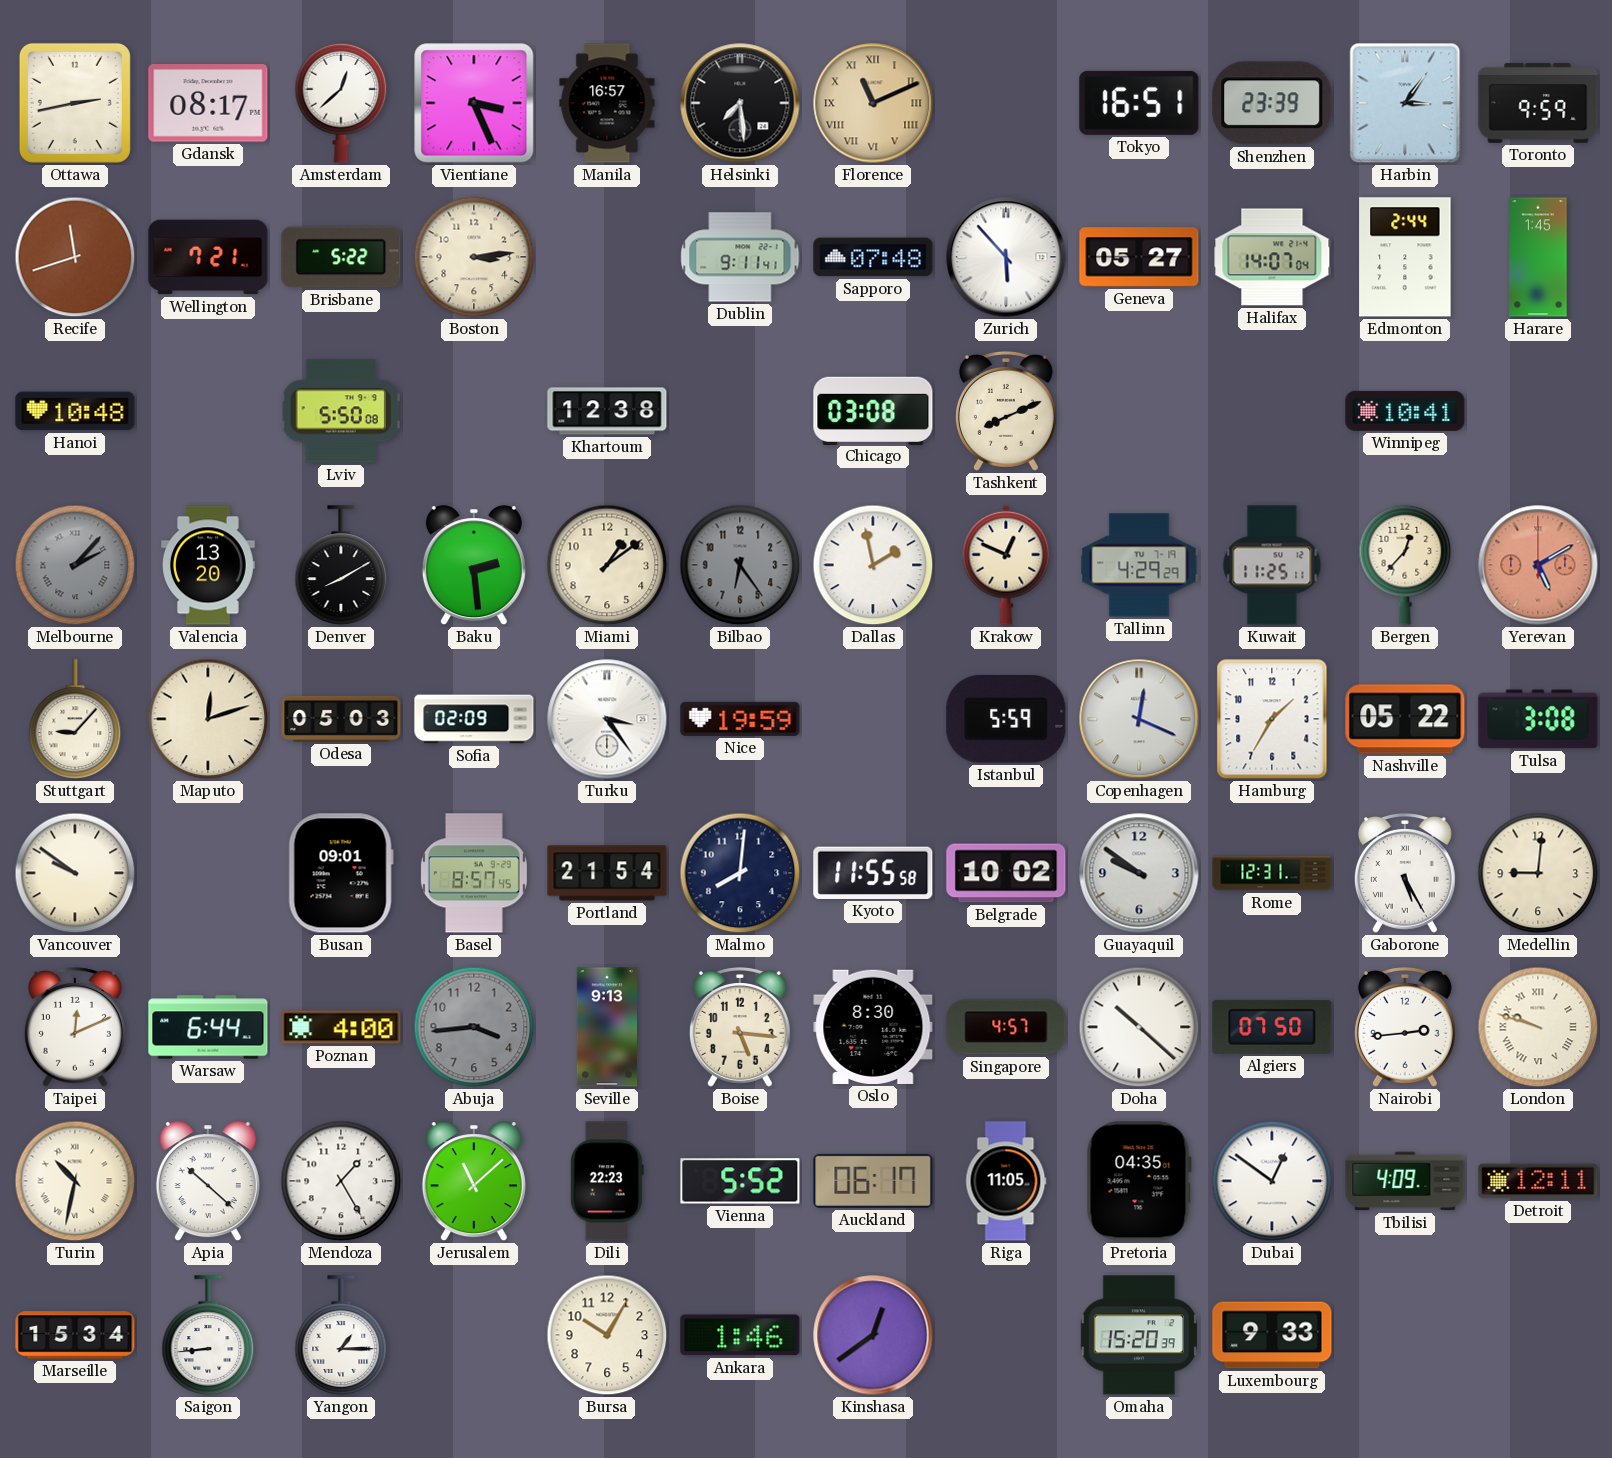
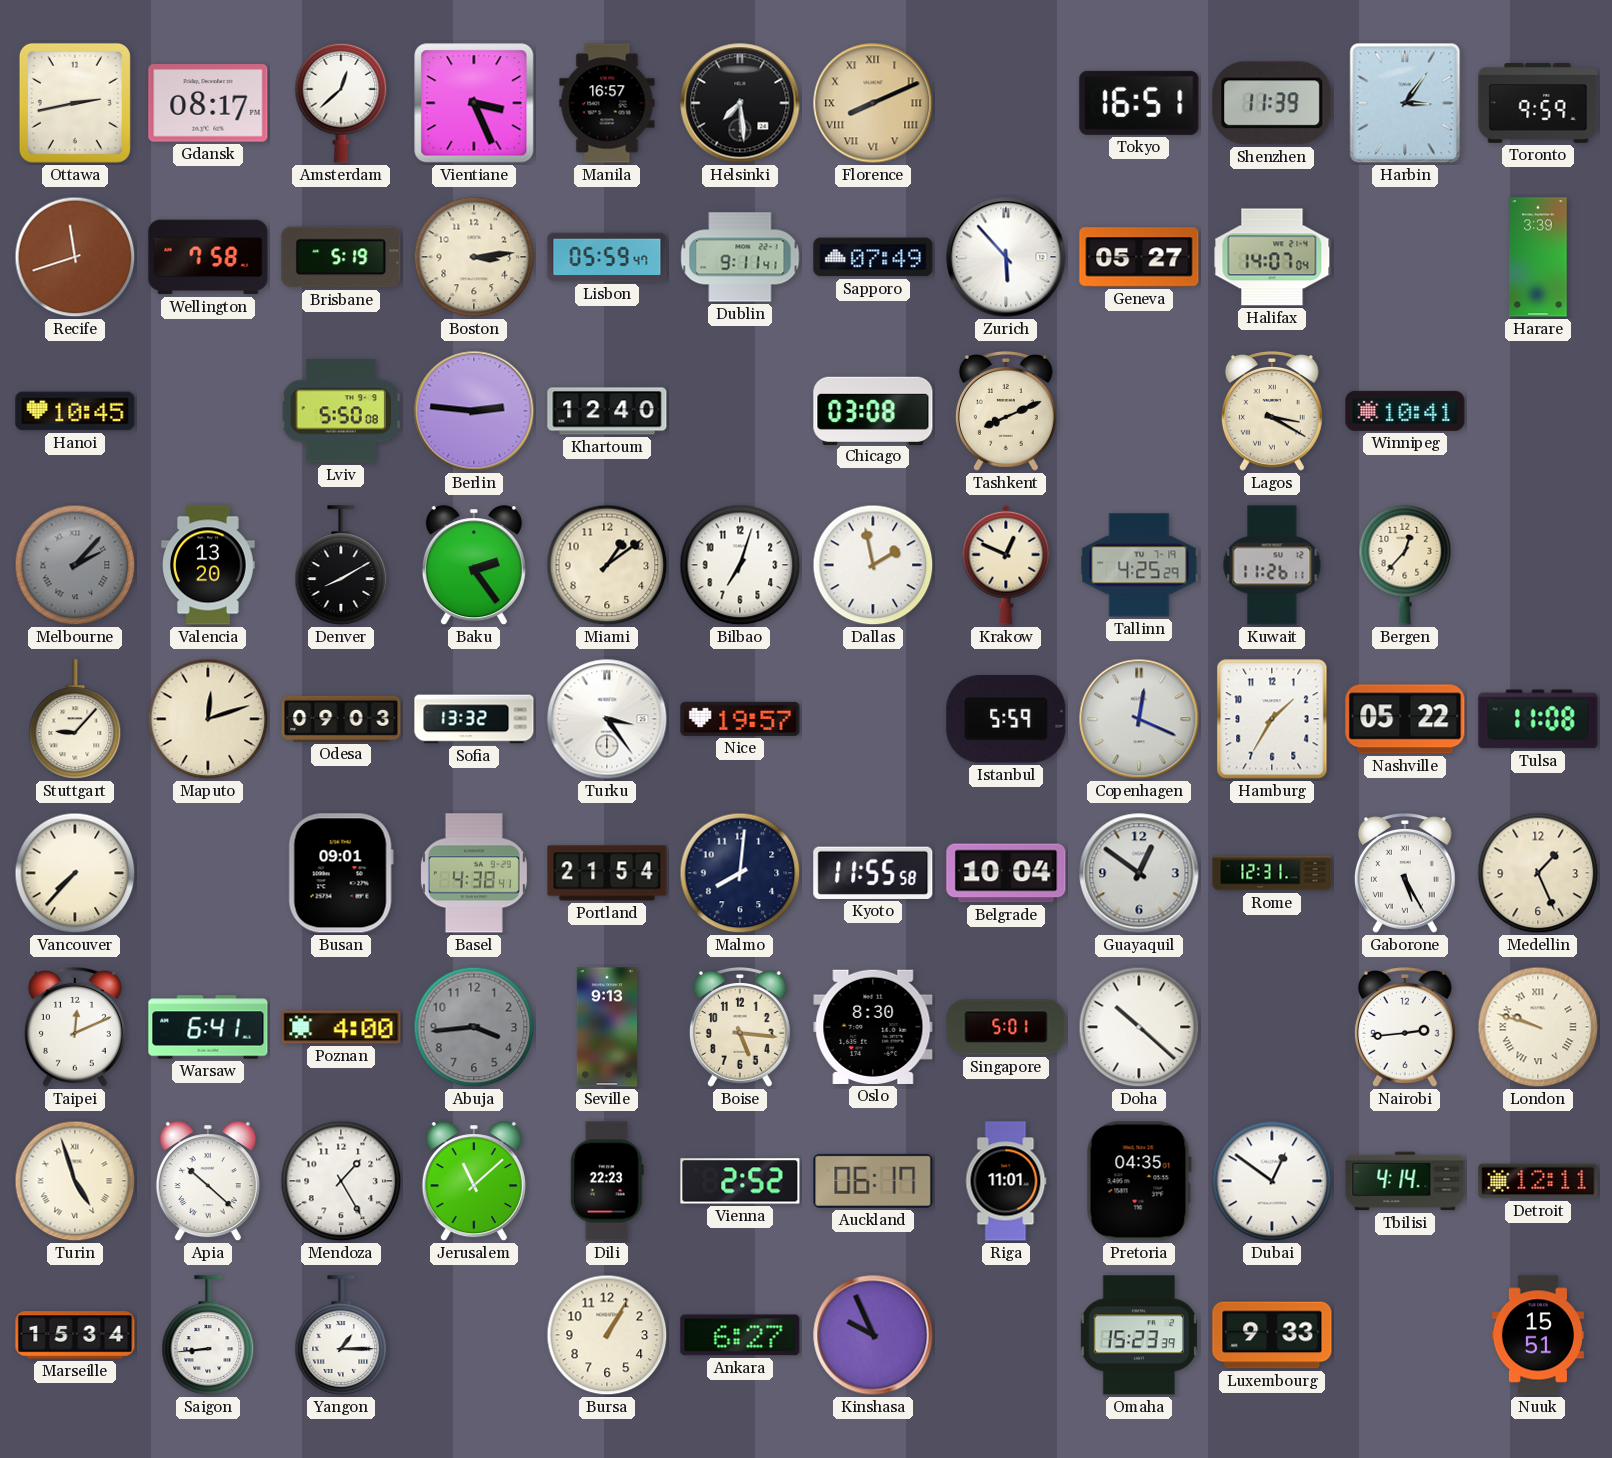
Florence: 11:11 -> 8:11
Shenzhen: 23:39 -> 11:39
Wellington: 7:21 -> 7:58
Brisbane: 5:22 -> 5:19
Lisbon: none -> 05:59
Sapporo: 07:48 -> 07:49
Edmonton: 2:44 -> none
Harare: 1:45 -> 3:39
Hanoi: 10:48 -> 10:45
Berlin: none -> 2:46
Khartoum: 12:38 -> 12:40
Lagos: none -> 3:20
Baku: 2:29 -> 2:24
Bilbao: 6:24 -> 7:03
Bilbao dial: grey -> white
Tallinn: 4:29 -> 4:25
Kuwait: 11:25 -> 11:26
Yerevan: 5:10 -> none
Odesa: 05:03 -> 09:03
Sofia: 02:09 -> 13:32
Nice: 19:59 -> 19:57
Tulsa: 3:08 -> 11:08
Vancouver: 9:51 -> 7:37
Basel: 8:57 -> 4:38
Belgrade: 10:02 -> 10:04
Guayaquil: 9:51 -> 12:51
Medellin: 9:01 -> 1:26
Warsaw: 6:44 -> 6:41
Singapore: 4:57 -> 5:01
Algiers: 07:50 -> none
Turin: 10:32 -> 4:57
Vienna: 5:52 -> 2:52
Riga: 11:05 -> 11:01
Tbilisi: 4:09 -> 4:14
Bursa: 10:05 -> 1:05
Ankara: 1:46 -> 6:27
Kinshasa: 12:39 -> 9:56
Omaha: 15:20 -> 15:23
Nuuk: none -> 15:51
